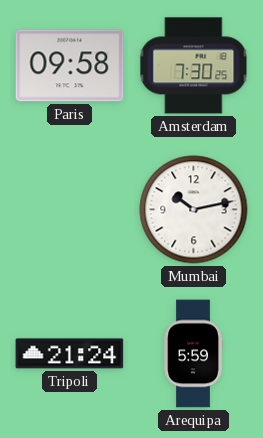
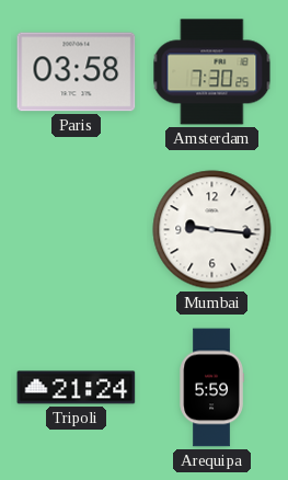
Paris: 09:58 -> 03:58
Mumbai: 10:13 -> 9:16
